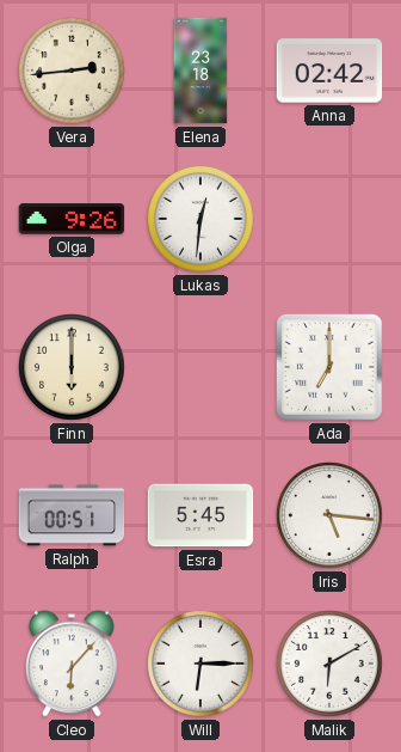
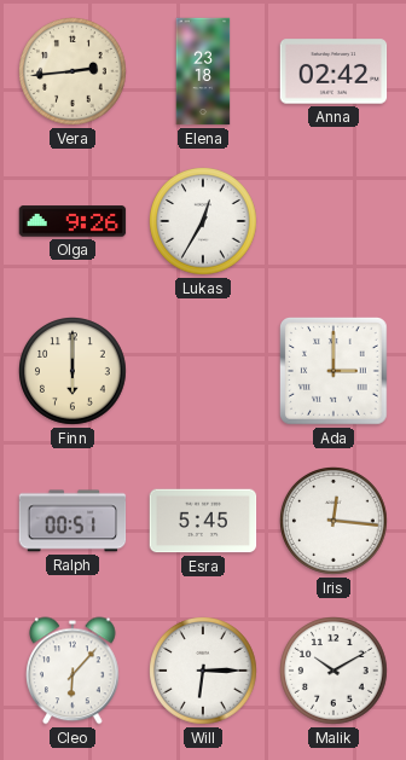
Lukas: 12:31 -> 12:35
Ada: 7:00 -> 3:00
Iris: 5:16 -> 12:16
Malik: 6:10 -> 10:10
